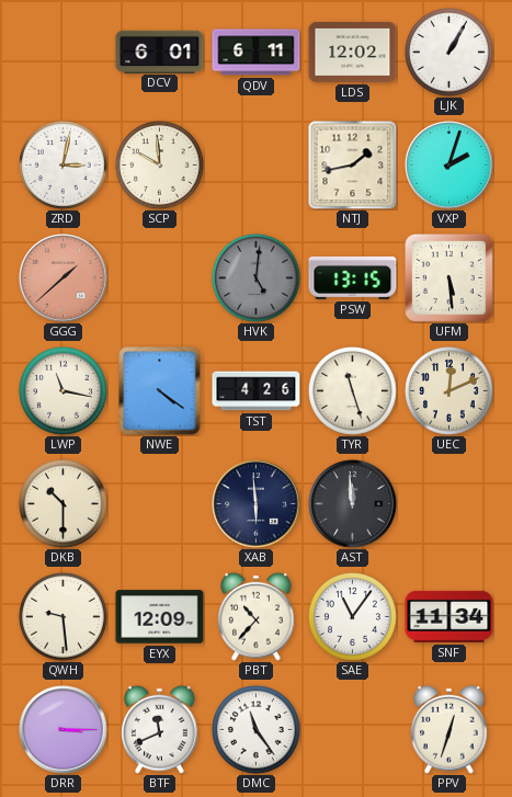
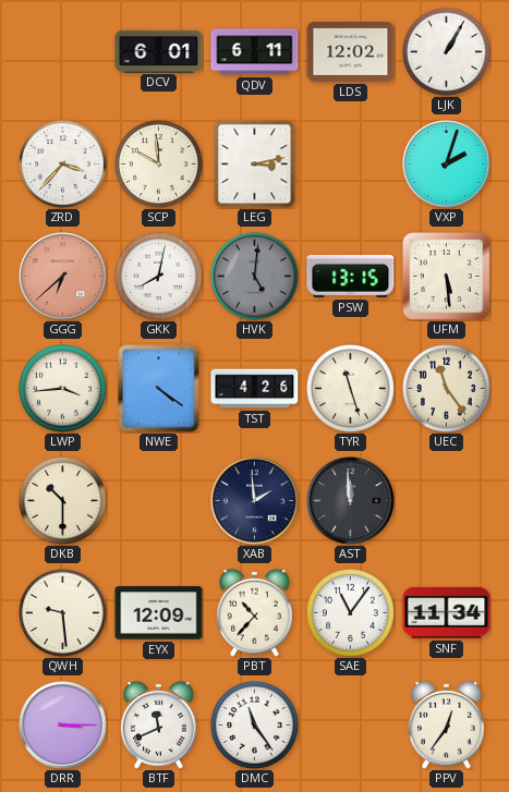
ZRD: 3:02 -> 3:37
LEG: none -> 3:13
NTJ: 1:43 -> none
GGG: 1:38 -> 6:38
GKK: none -> 8:02
LWP: 11:17 -> 3:44
UEC: 12:11 -> 11:24
XAB: 5:59 -> 1:59
PPV: 12:33 -> 12:36
